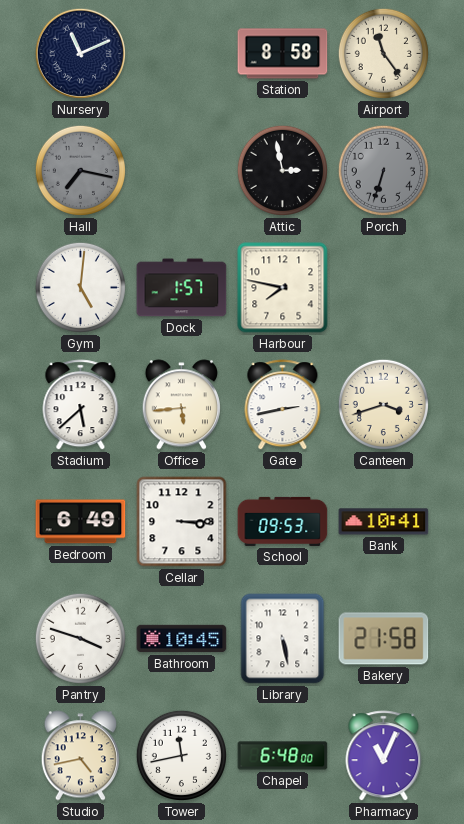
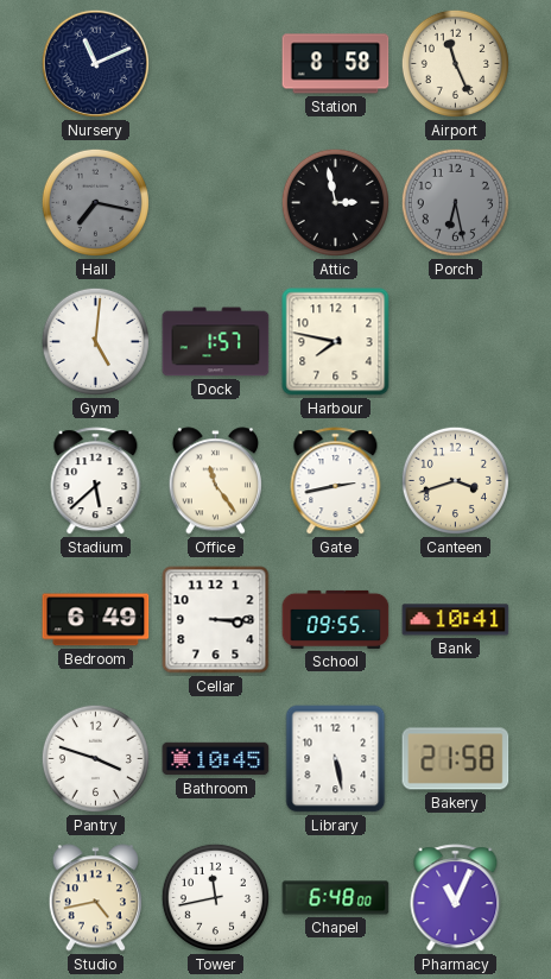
Airport: 11:24 -> 11:26
Porch: 6:33 -> 6:28
Office: 5:44 -> 11:24
School: 09:53 -> 09:55
